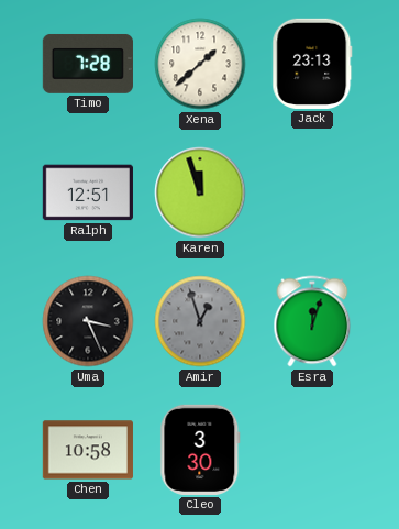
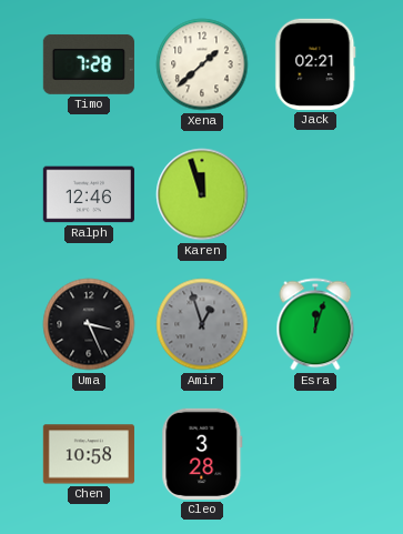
Jack: 23:13 -> 02:21
Ralph: 12:51 -> 12:46
Cleo: 3:30 -> 3:28
